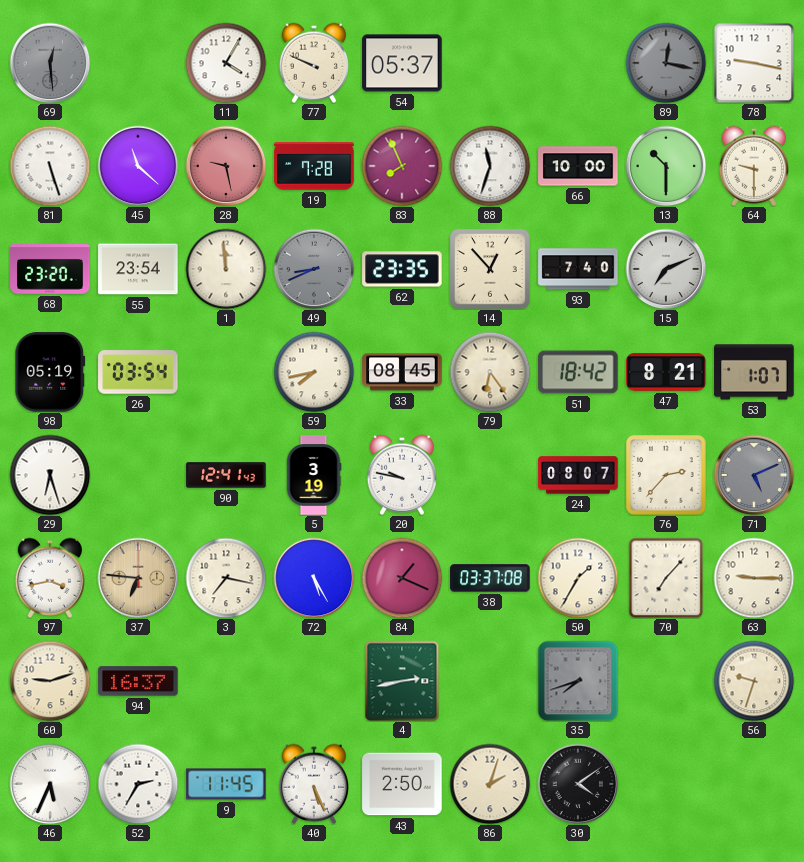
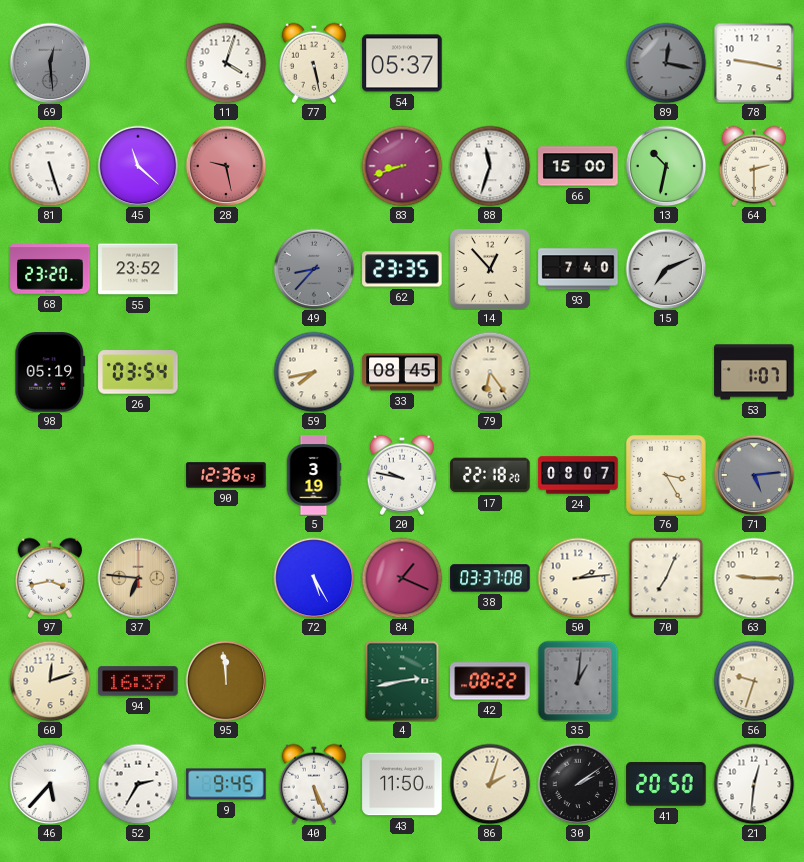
11: 4:05 -> 4:03
77: 9:49 -> 5:28
19: 7:28 -> none
83: 7:56 -> 8:42
66: 10:00 -> 15:00
13: 10:30 -> 10:32
64: 9:30 -> 2:30
55: 23:54 -> 23:52
1: 11:59 -> none
49: 8:41 -> 8:37
51: 18:42 -> none
47: 8:21 -> none
29: 6:27 -> none
90: 12:41 -> 12:36
17: none -> 22:18
76: 2:37 -> 3:25
71: 5:11 -> 5:14
3: 7:17 -> none
50: 1:35 -> 2:14
70: 7:07 -> 7:04
60: 9:12 -> 12:12
95: none -> 11:59
42: none -> 08:22
35: 7:42 -> 1:01
46: 5:34 -> 5:37
9: 11:45 -> 9:45
43: 2:50 -> 11:50
30: 4:09 -> 2:09
41: none -> 20:50
21: none -> 12:31
